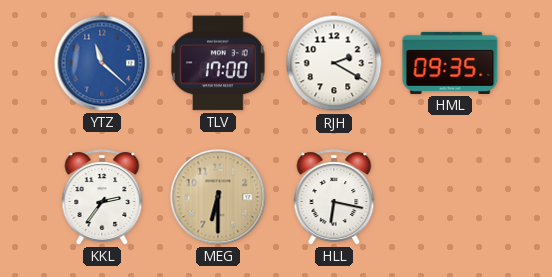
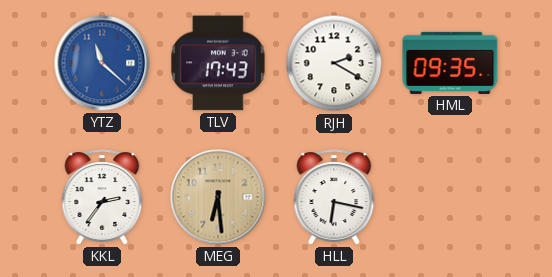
TLV: 17:00 -> 17:43
MEG: 6:30 -> 6:29
